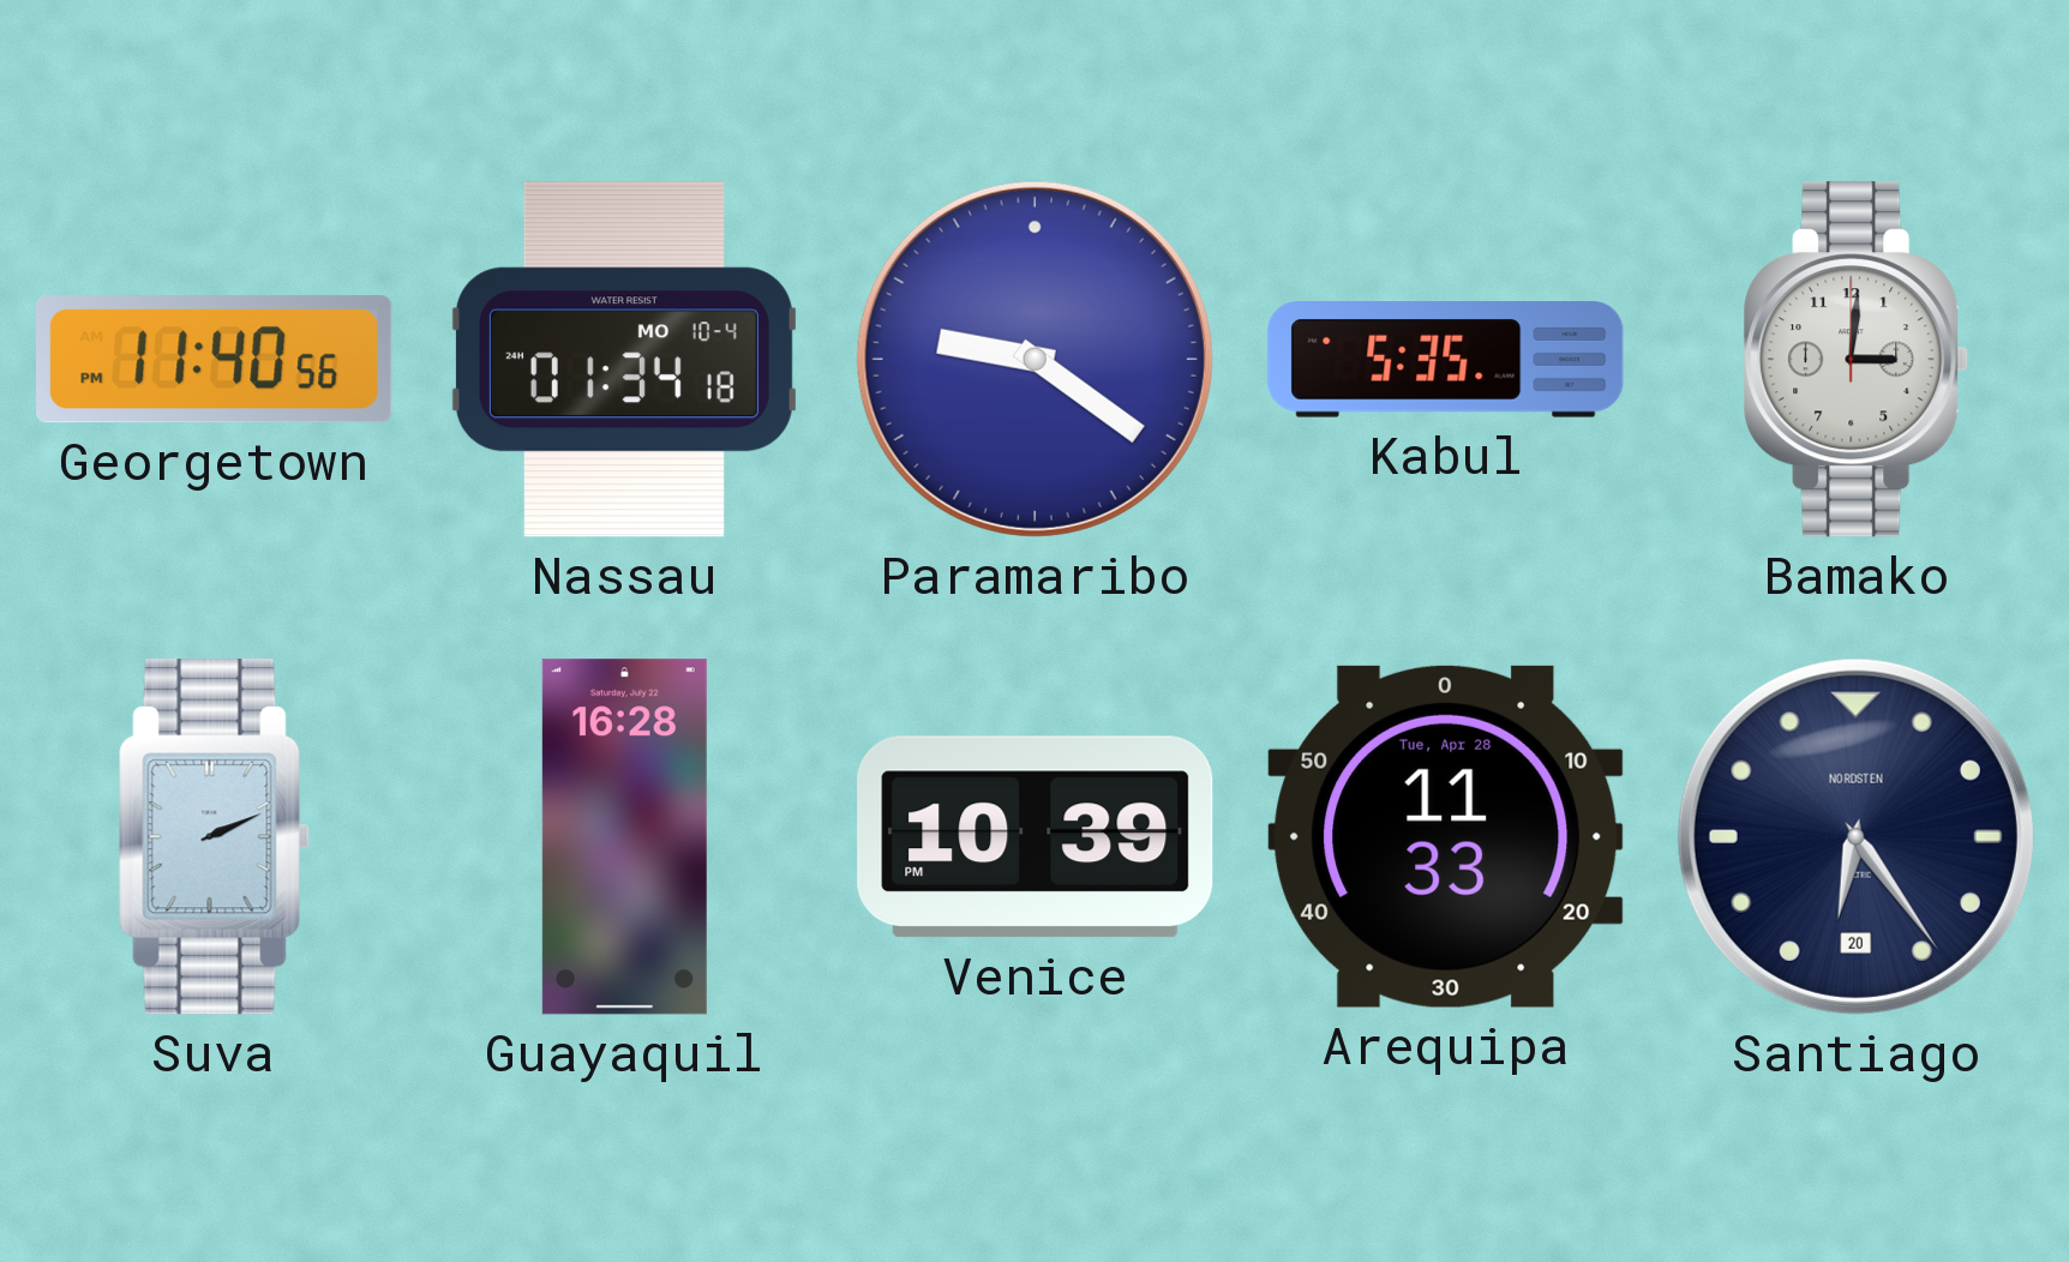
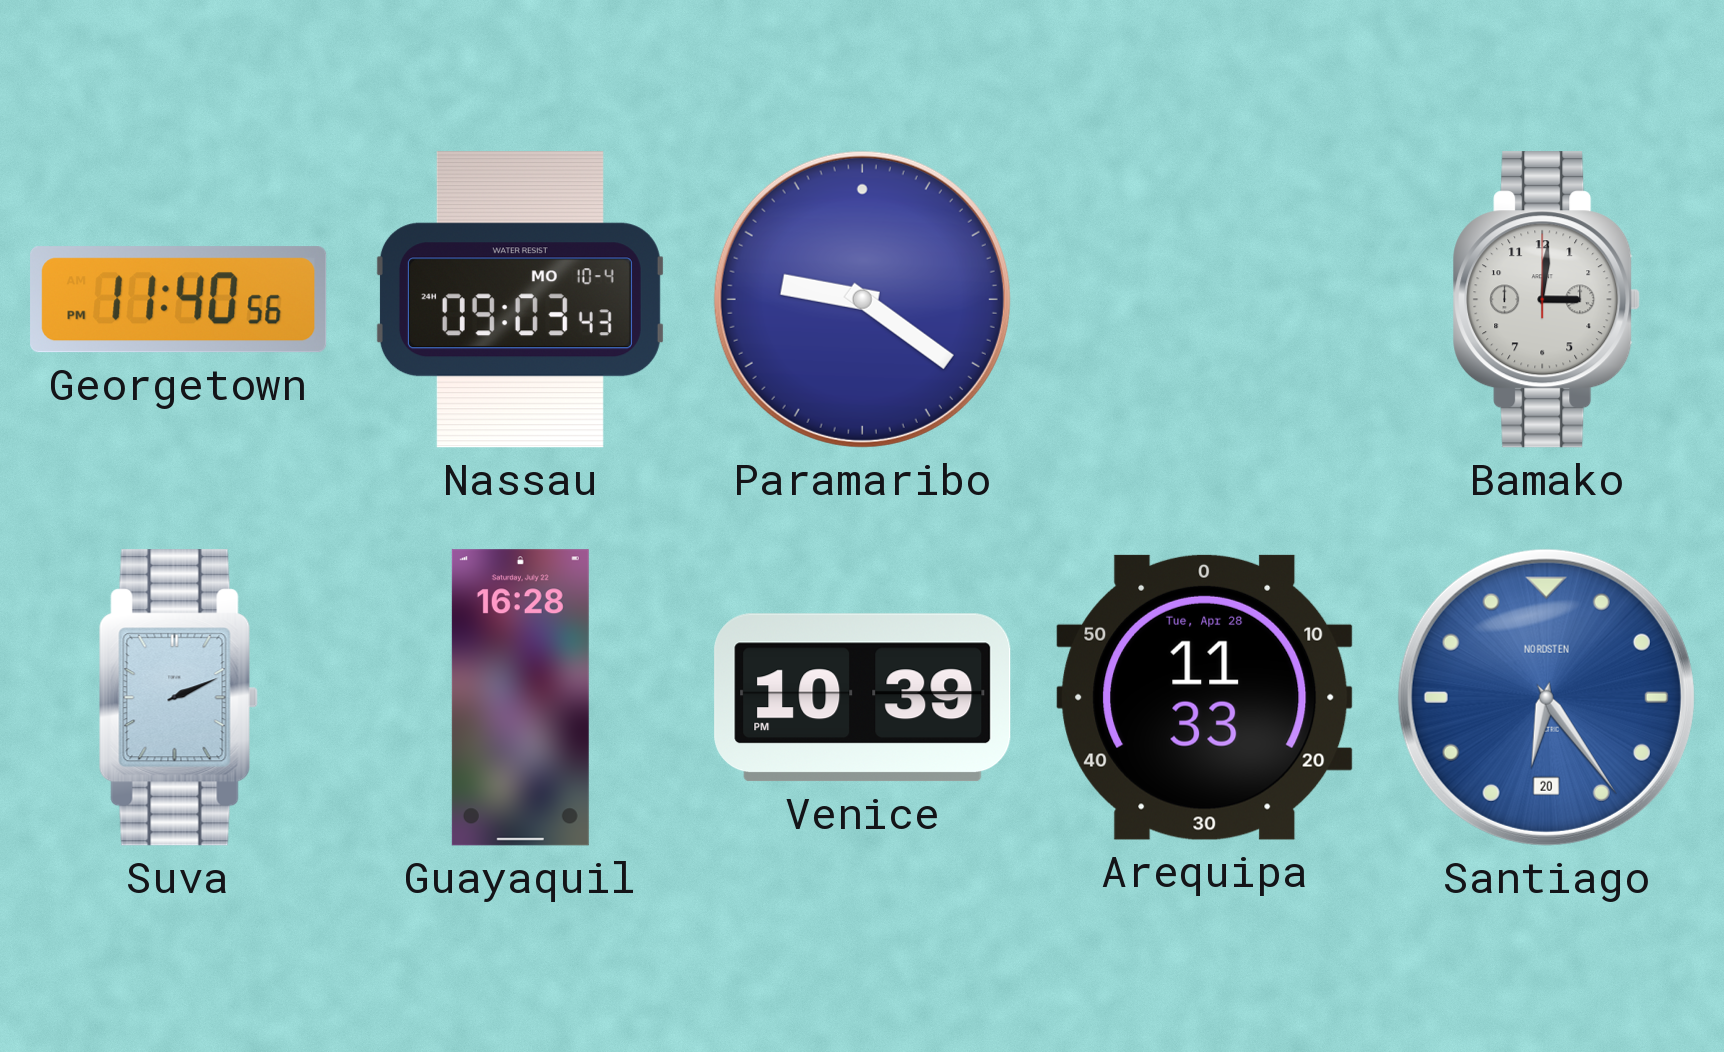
Nassau: 01:34 -> 09:03
Kabul: 5:35 -> none
Santiago dial: navy -> blue
